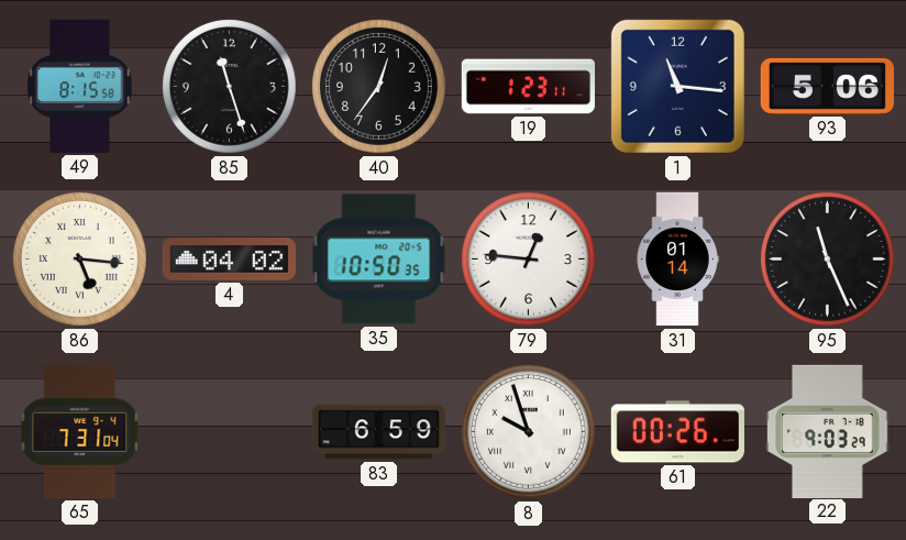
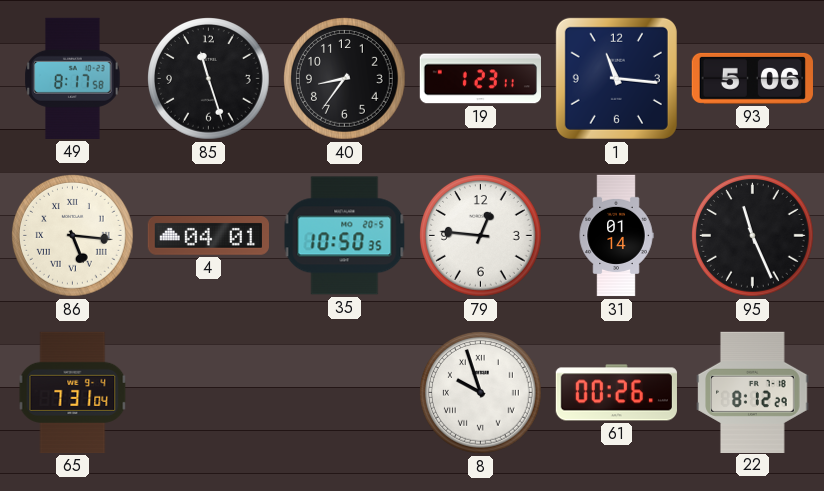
49: 8:15 -> 8:17
40: 12:36 -> 8:36
4: 04:02 -> 04:01
83: 6:59 -> none
22: 9:03 -> 8:12
